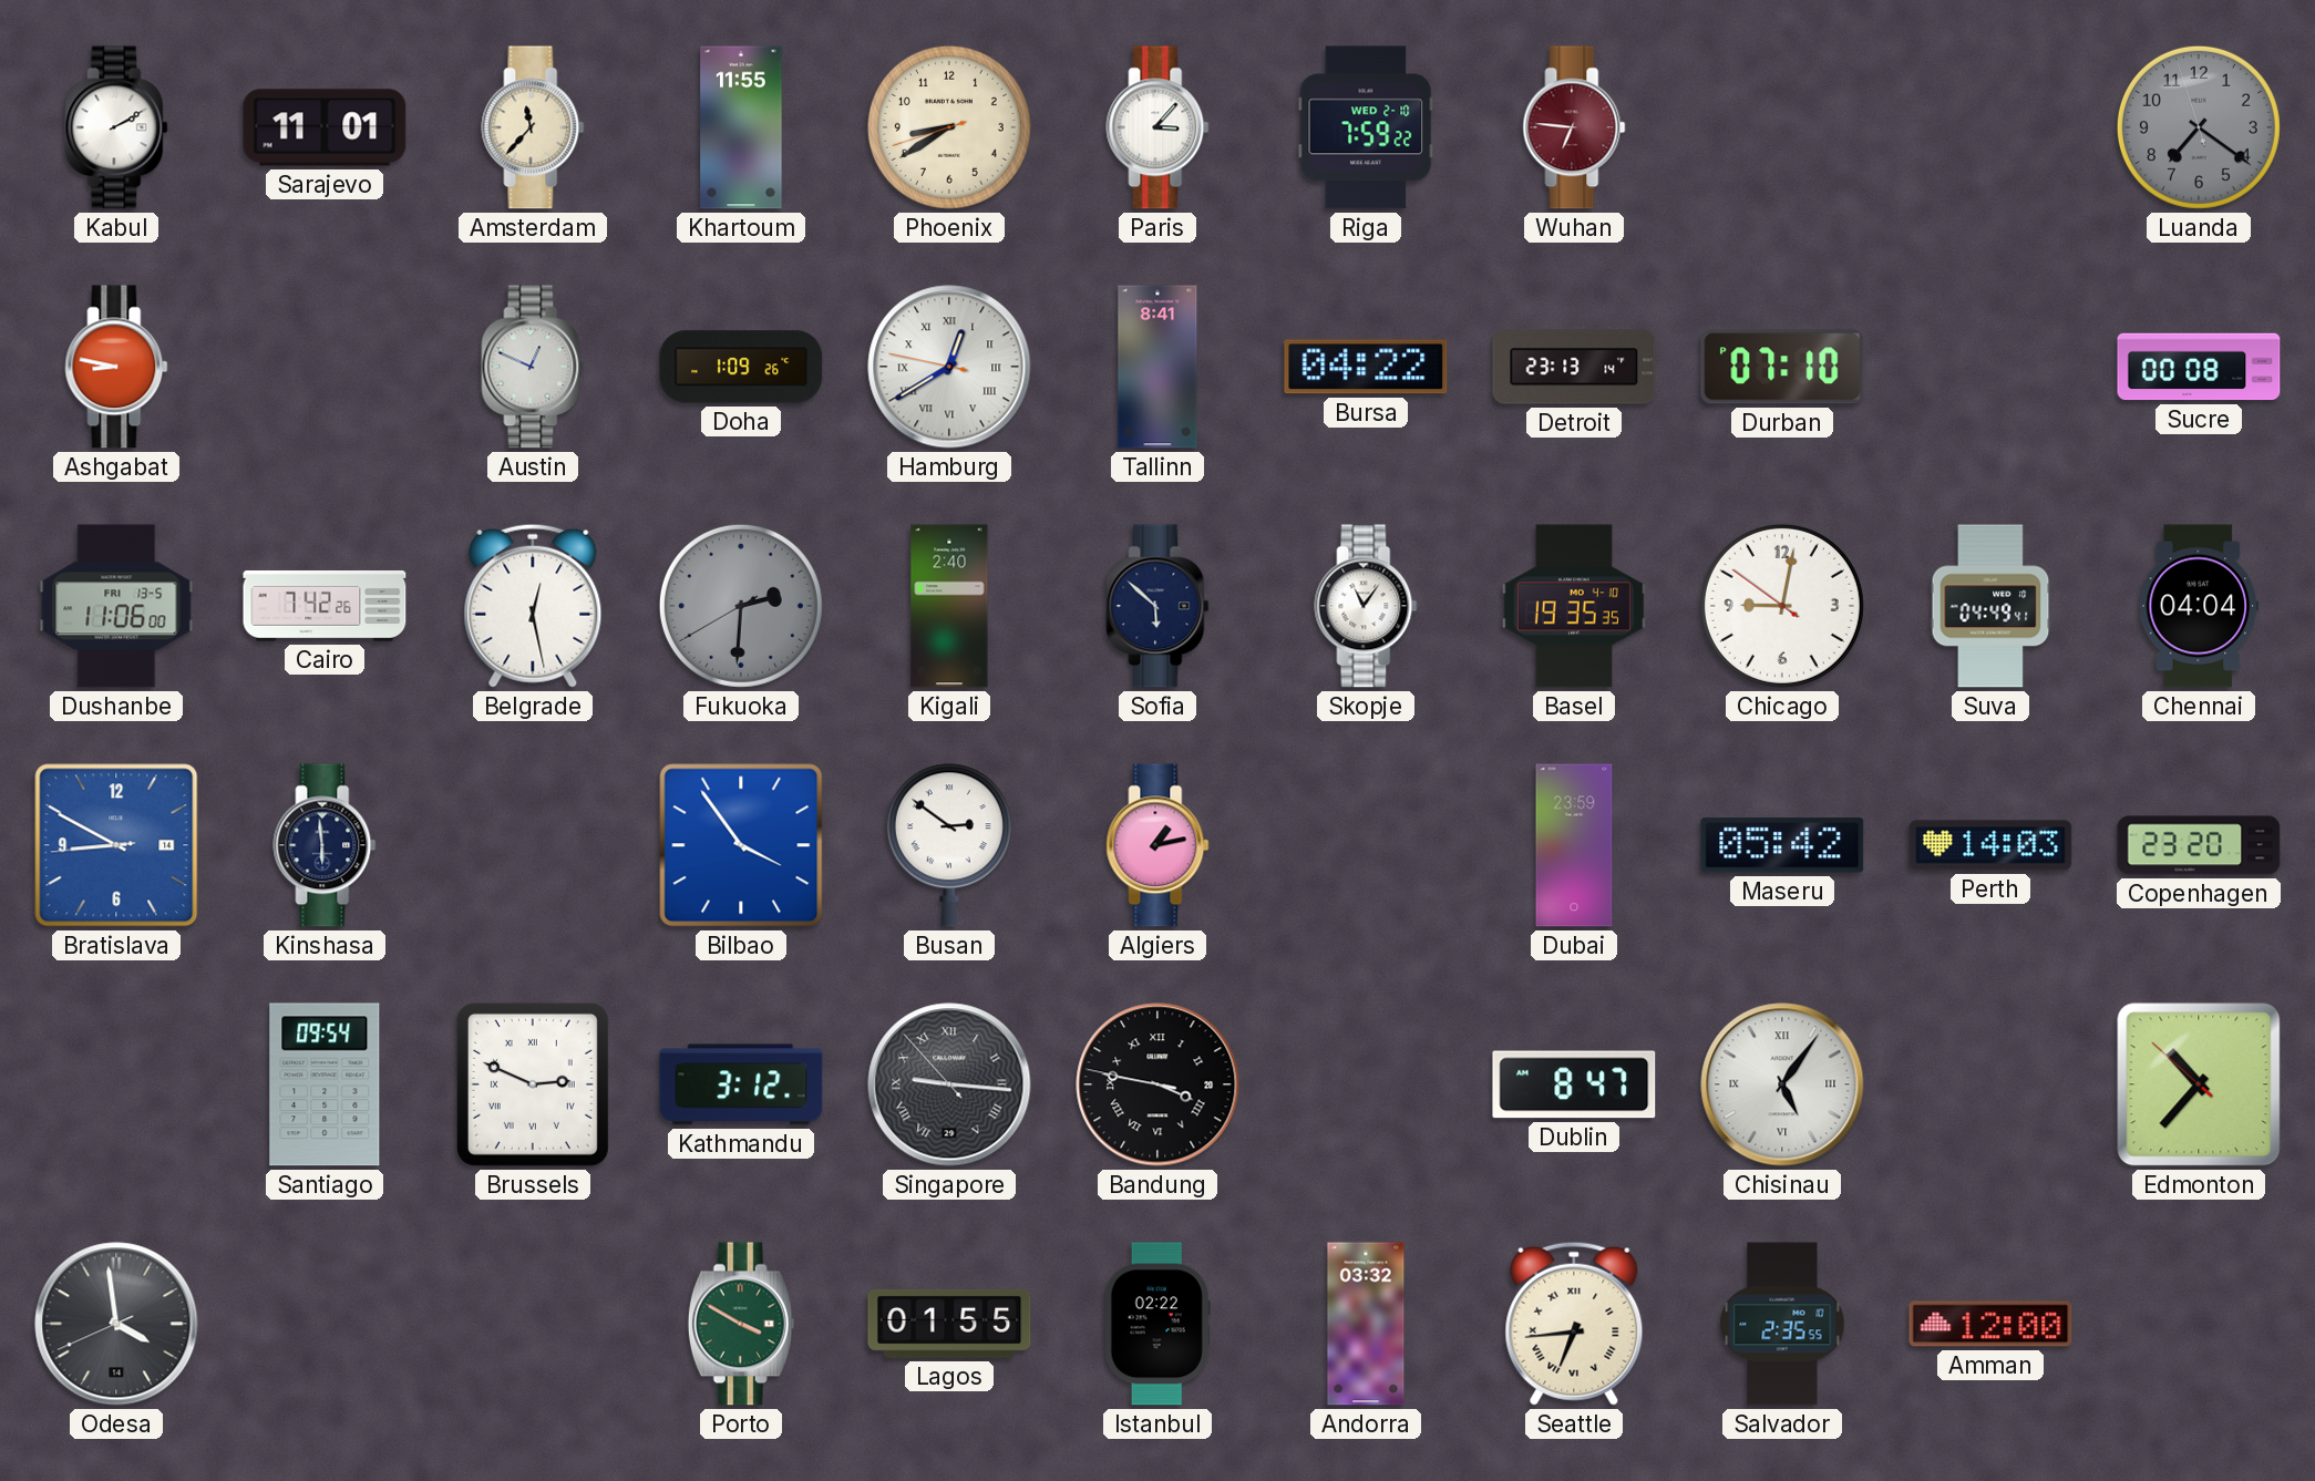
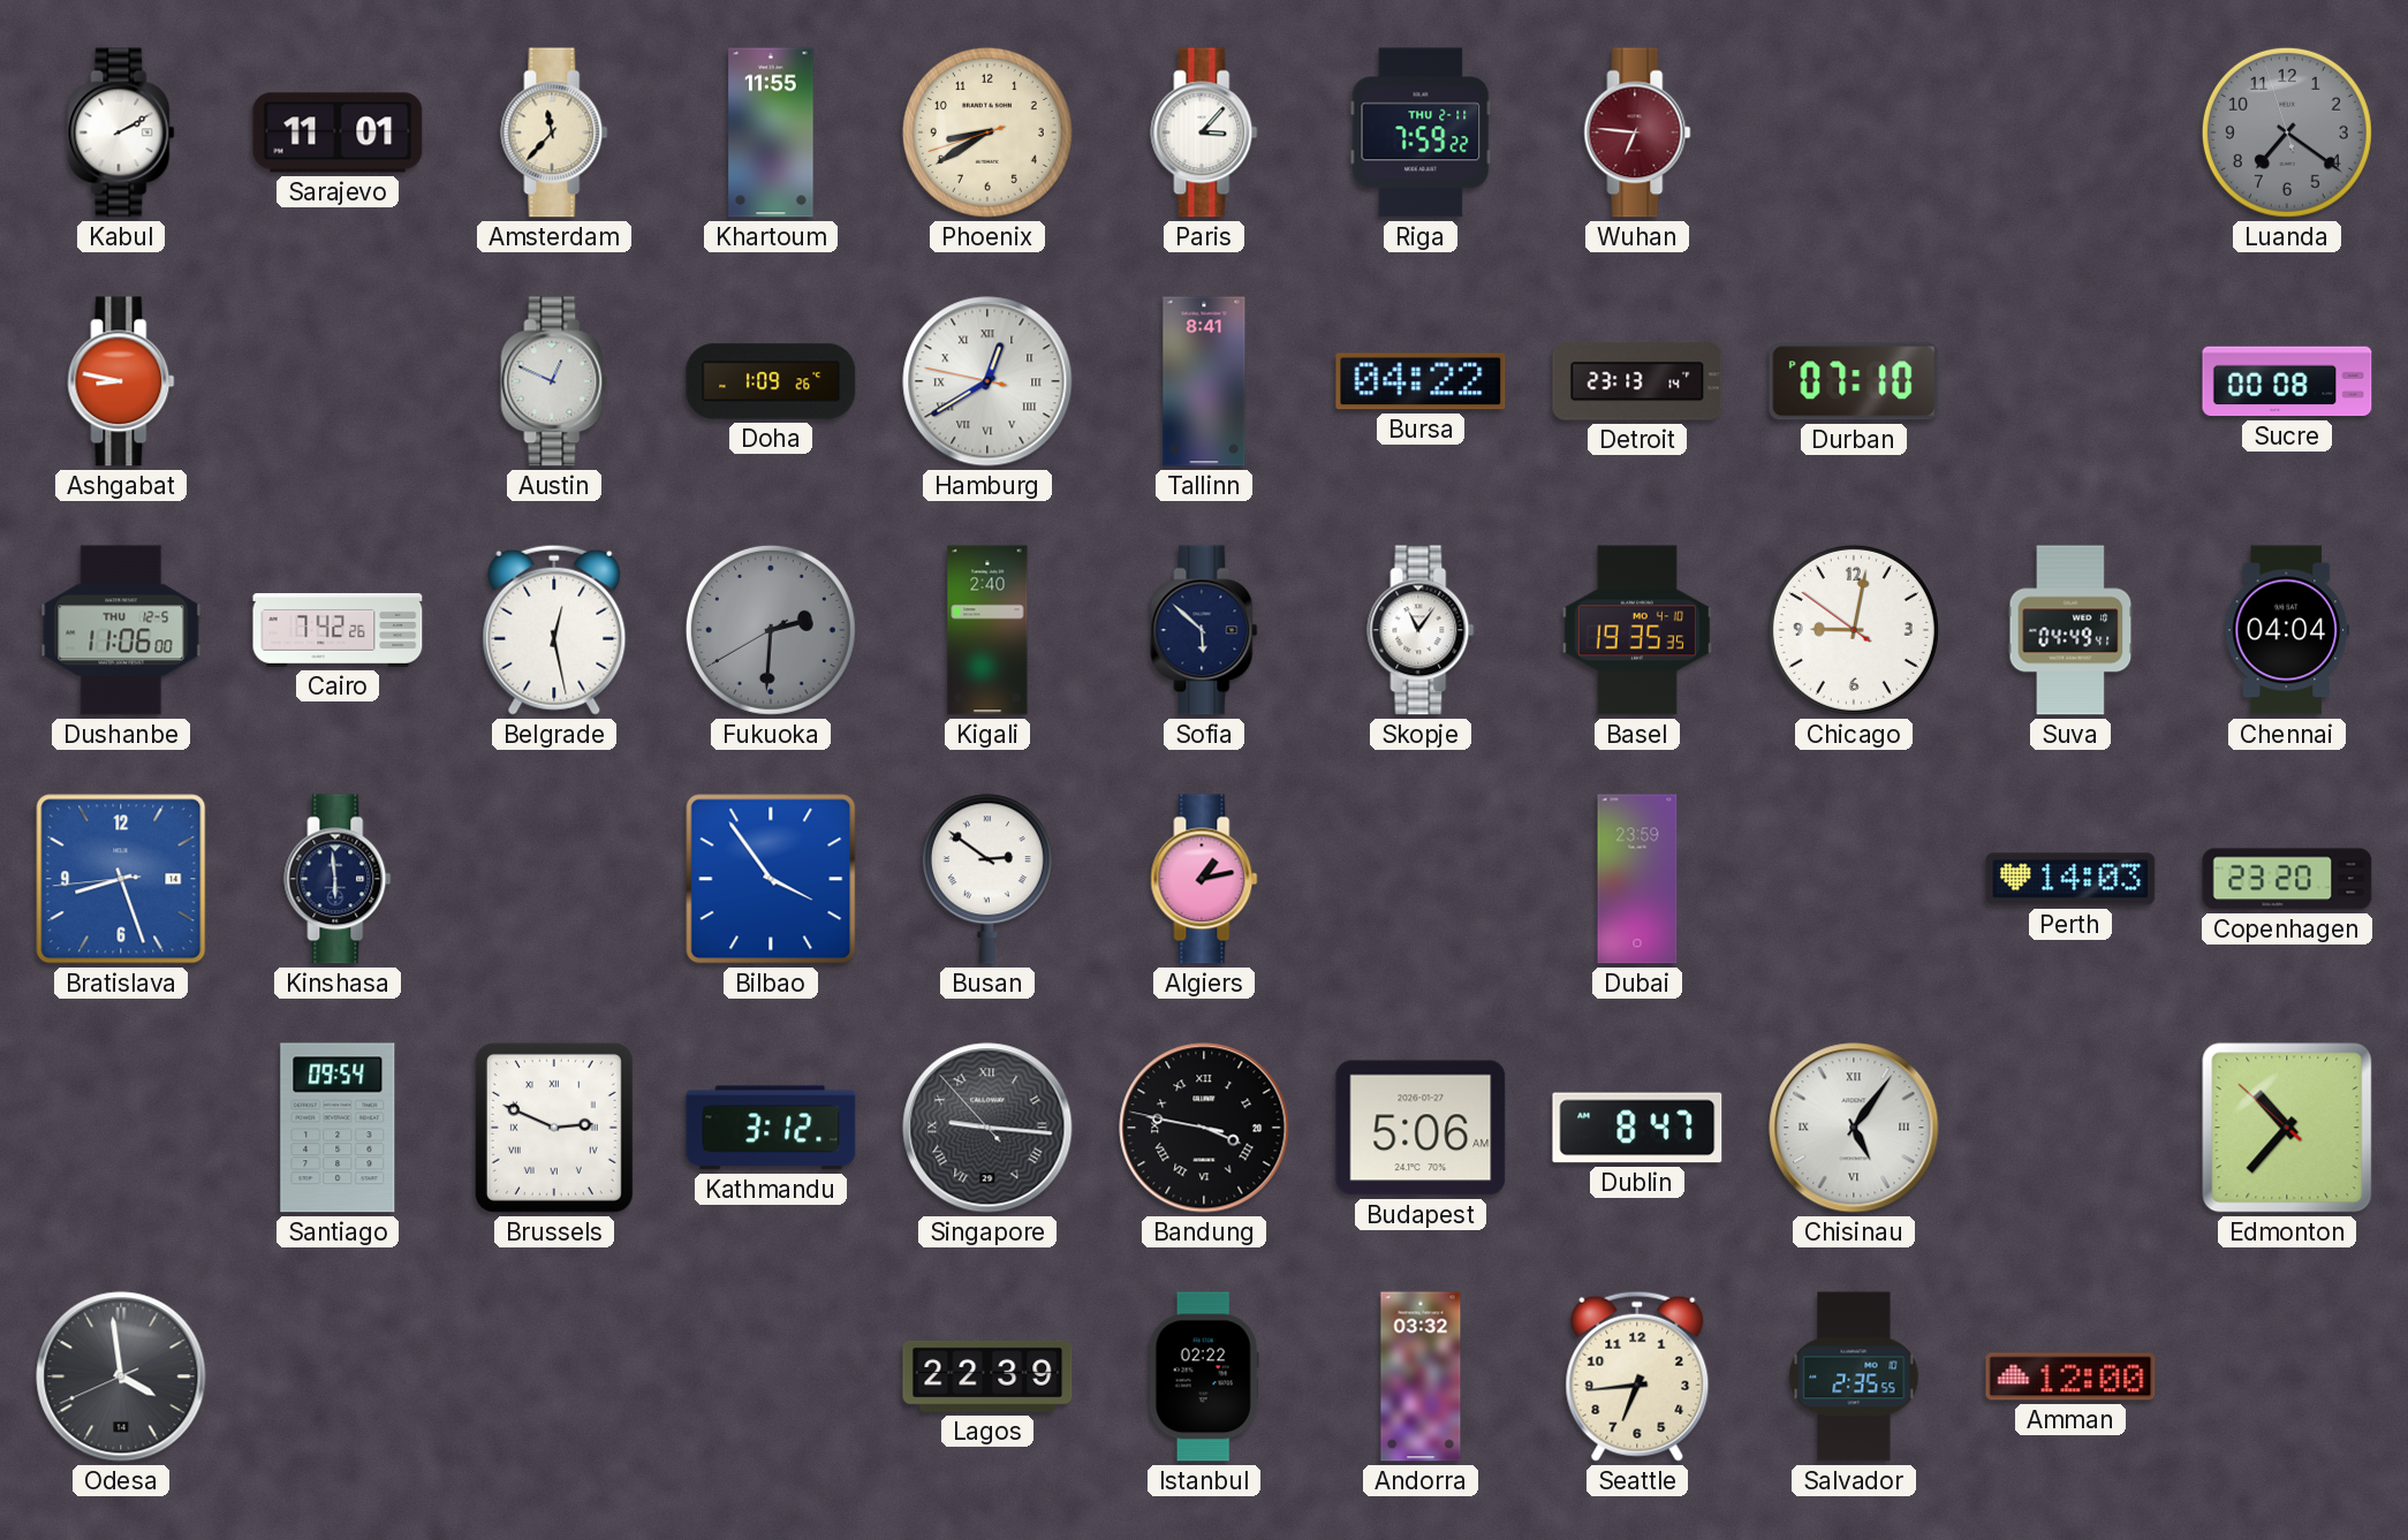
Riga date: WED 2-10 -> THU 2-11
Dushanbe date: FRI 13-5 -> THU 12-5
Bratislava: 8:49 -> 8:26
Maseru: 05:42 -> none
Budapest: none -> 5:06
Porto: 3:50 -> none
Lagos: 01:55 -> 22:39
Seattle numerals: Roman -> Arabic
